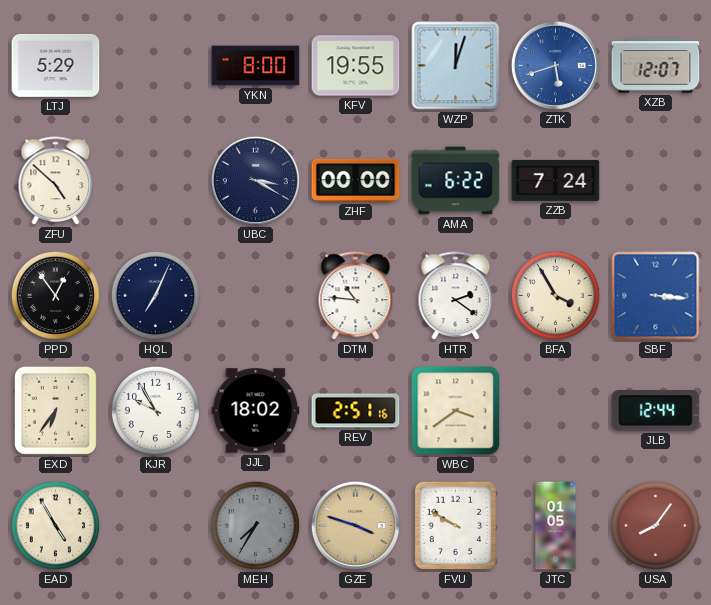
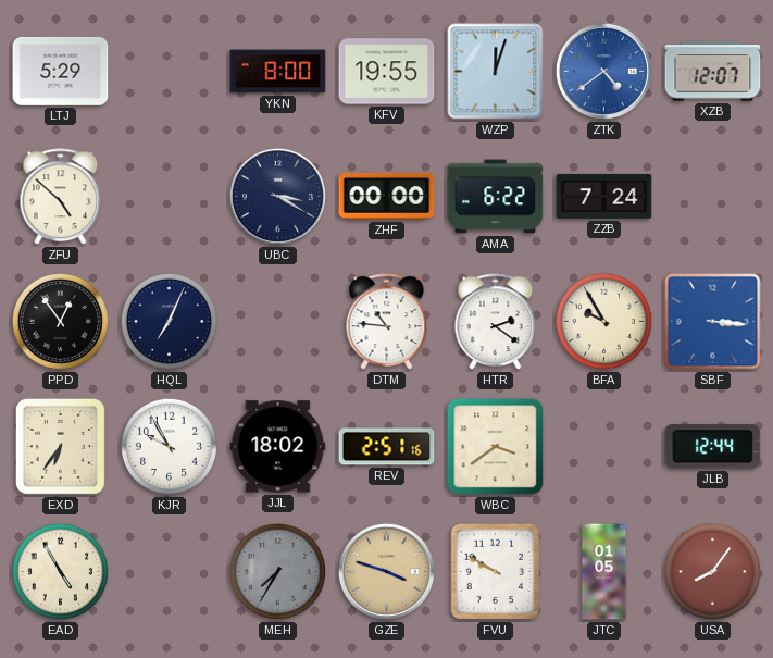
ZTK: 5:42 -> 4:39
BFA: 3:55 -> 9:55
